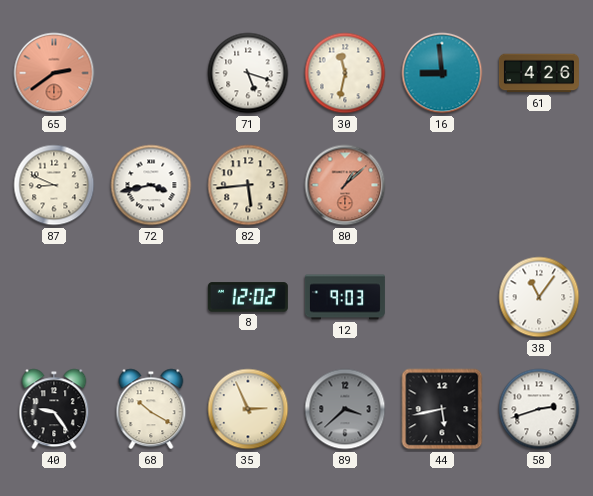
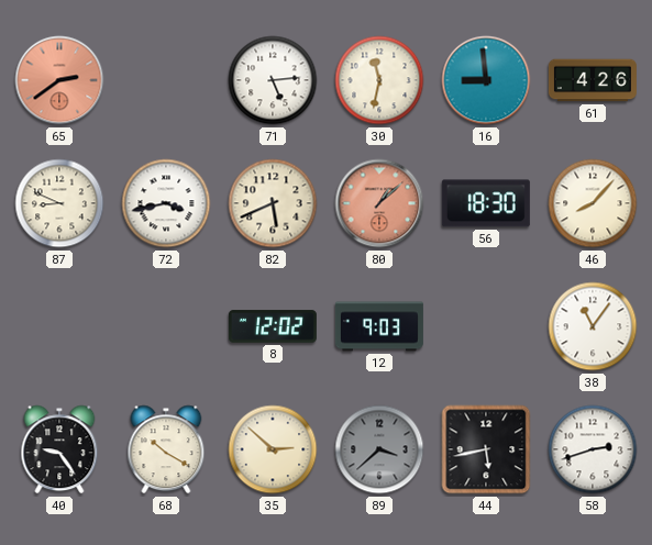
71: 5:18 -> 5:14
82: 5:44 -> 5:41
56: none -> 18:30
46: none -> 8:07
35: 2:56 -> 2:52
